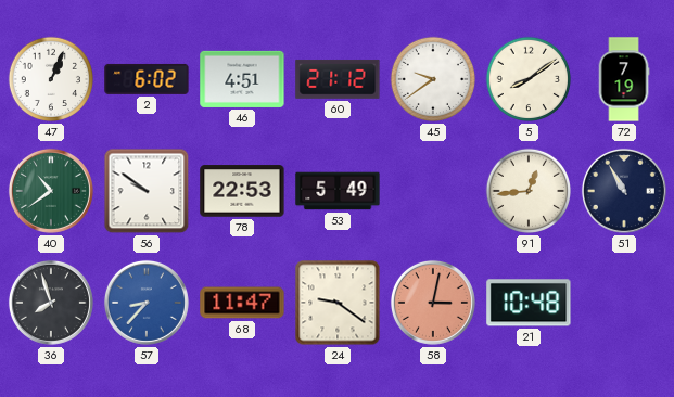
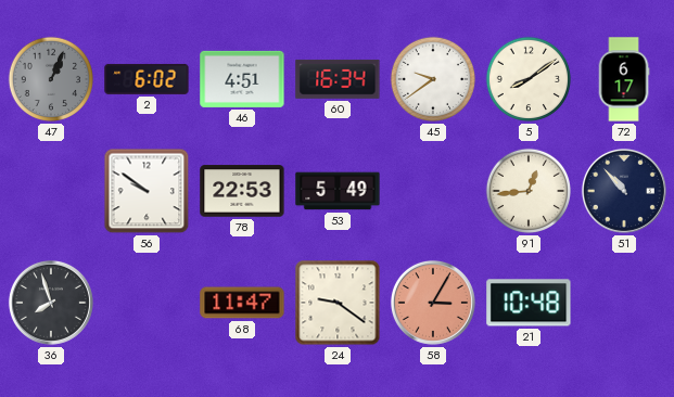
47 dial: white -> grey
60: 21:12 -> 16:34
72: 7:19 -> 6:17
40: 10:39 -> none
51: 10:55 -> 10:53
57: 8:37 -> none
58: 3:02 -> 3:05
